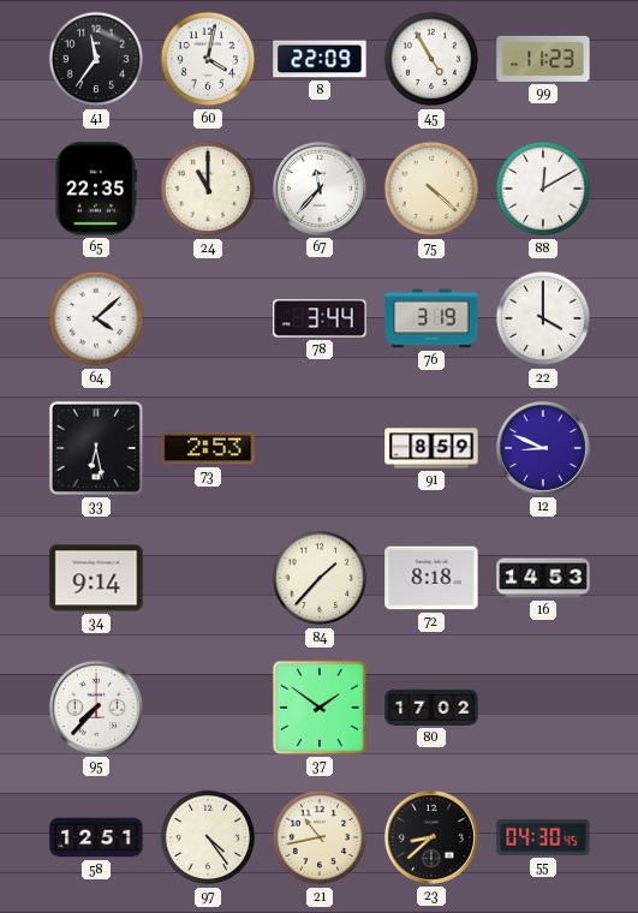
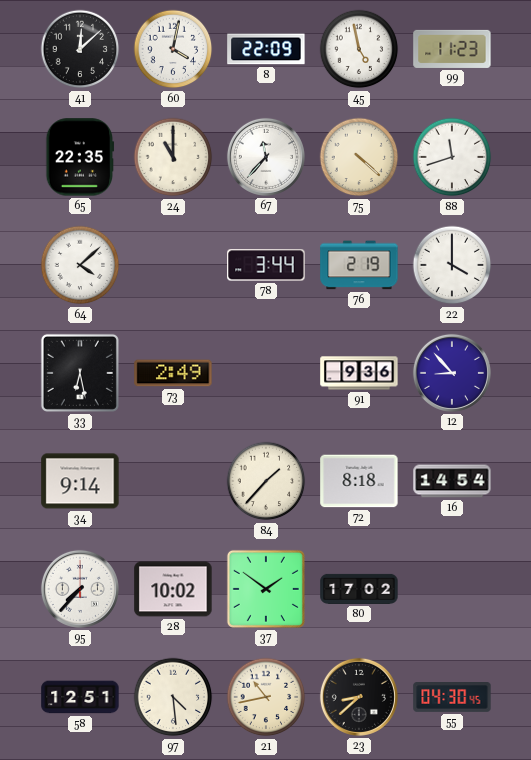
41: 11:36 -> 12:08
45: 4:55 -> 4:58
88: 12:10 -> 11:42
76: 3:19 -> 2:19
73: 2:53 -> 2:49
91: 8:59 -> 9:36
12: 8:49 -> 8:53
16: 14:53 -> 14:54
28: none -> 10:02
97: 4:24 -> 4:29
